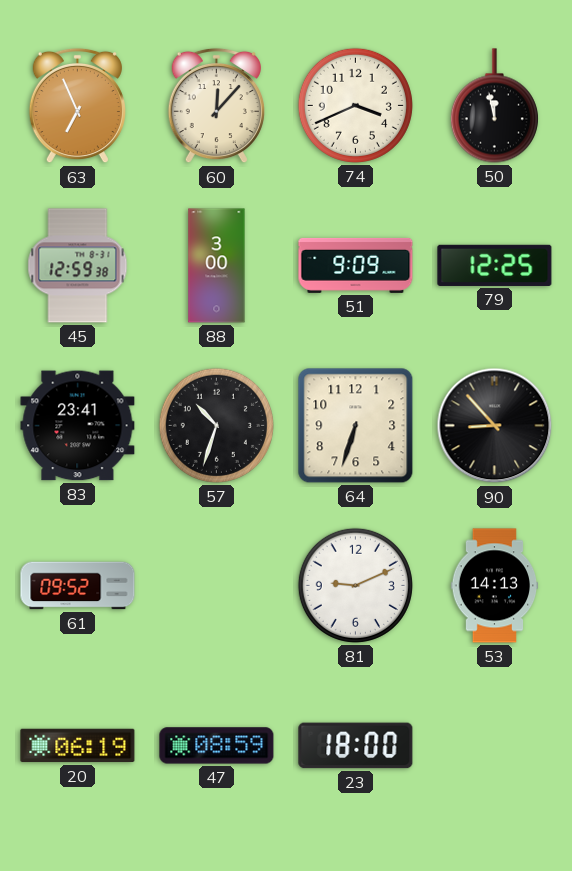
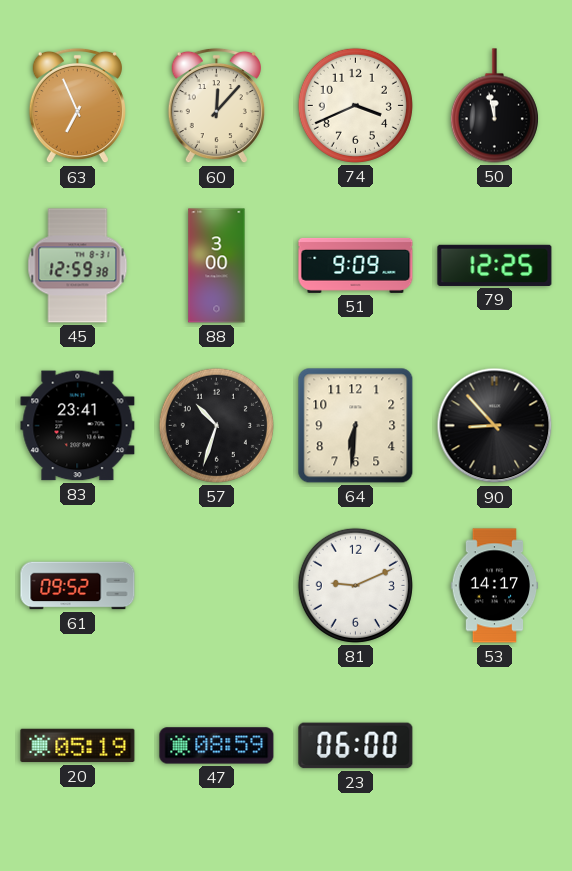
64: 6:33 -> 6:31
53: 14:13 -> 14:17
20: 06:19 -> 05:19
23: 18:00 -> 06:00
